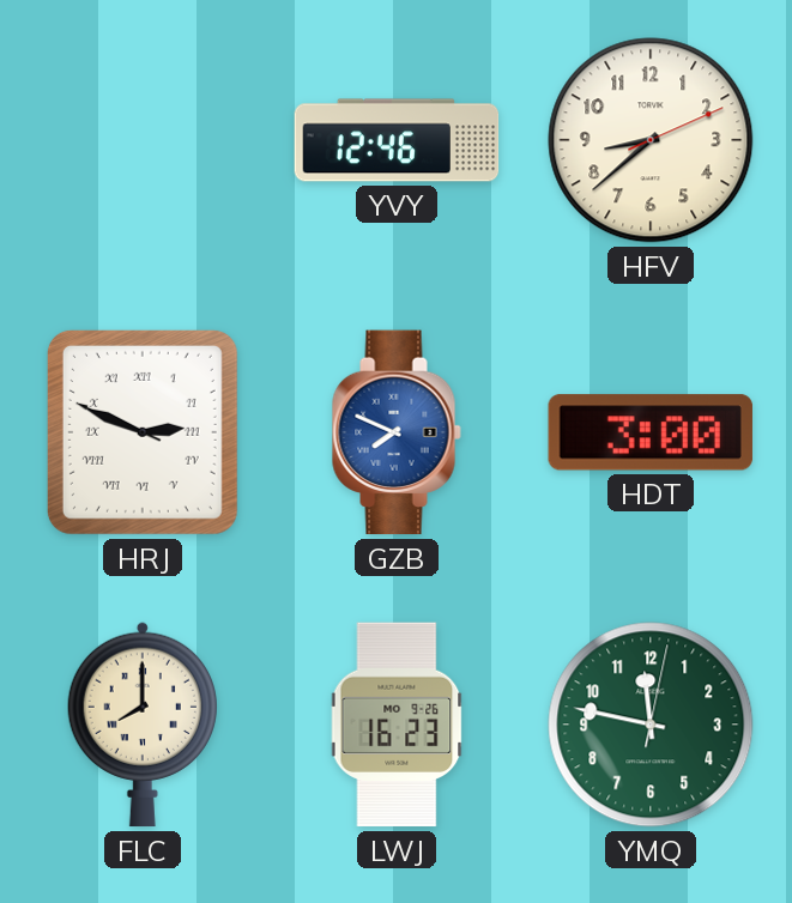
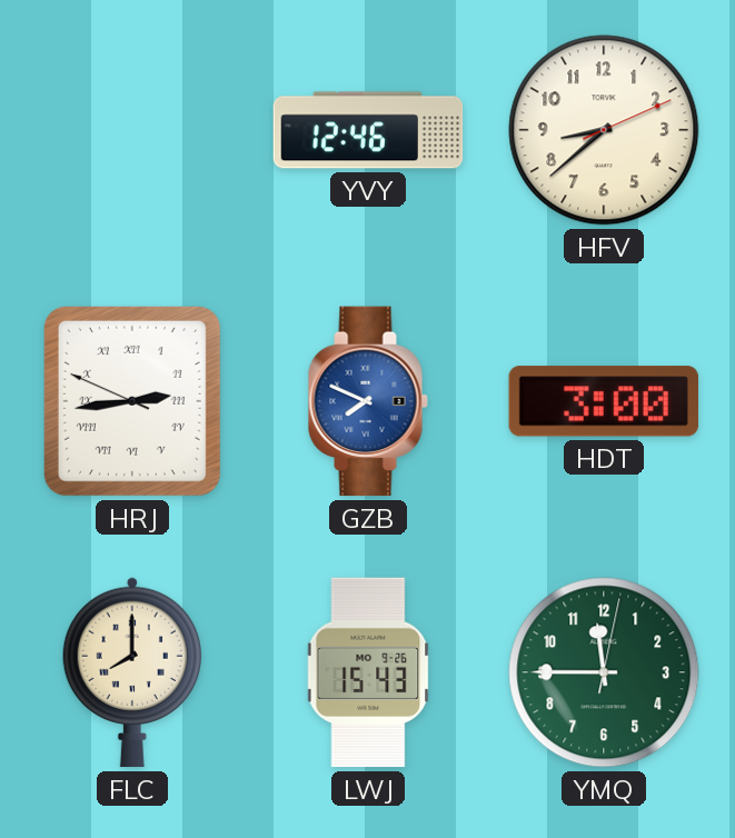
HRJ: 2:48 -> 2:43
LWJ: 16:23 -> 15:43
YMQ: 11:47 -> 11:45
